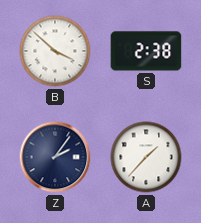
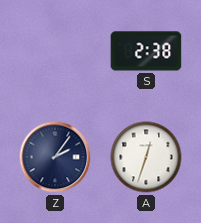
B: 3:52 -> none
A: 1:37 -> 12:33
